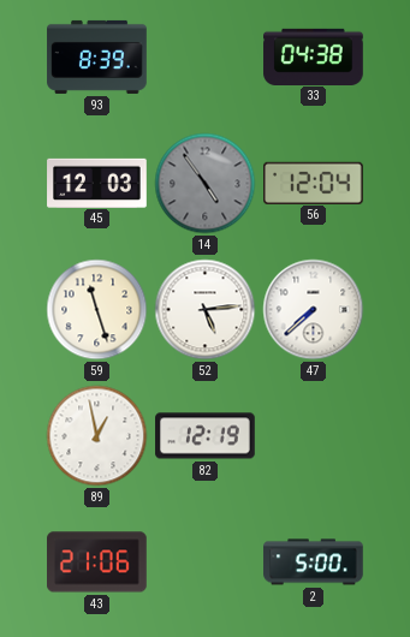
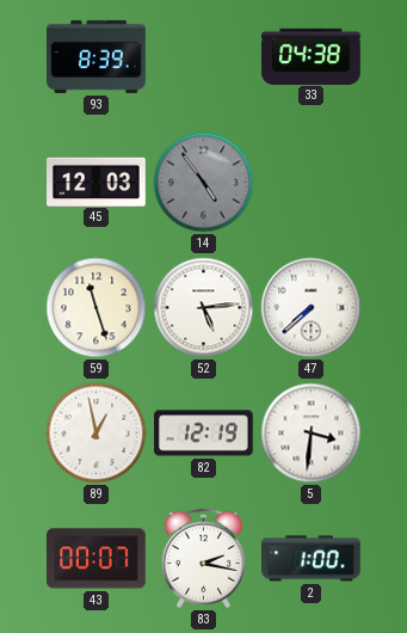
56: 12:04 -> none
5: none -> 3:31
43: 21:06 -> 00:07
83: none -> 2:17
2: 5:00 -> 1:00
